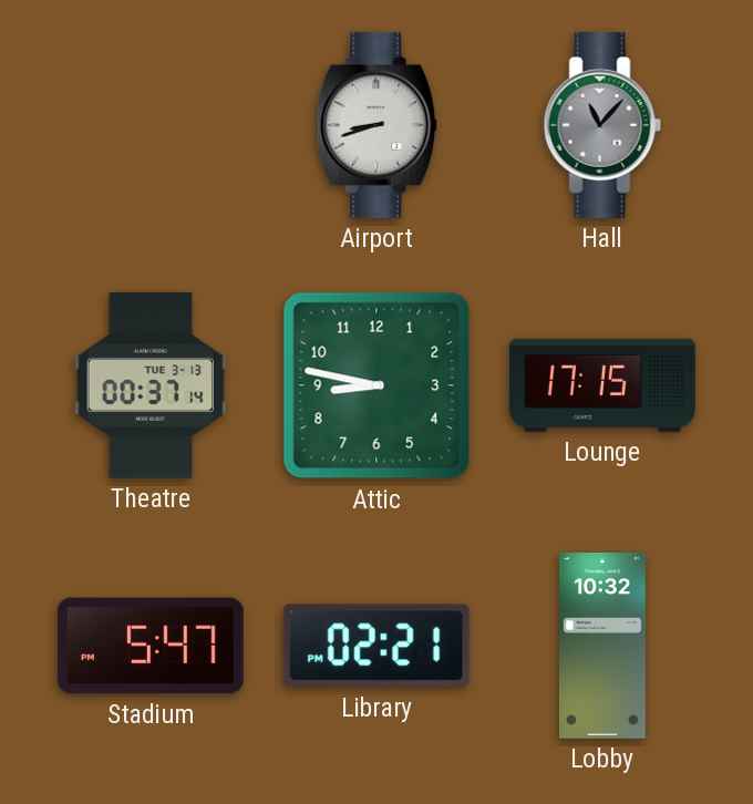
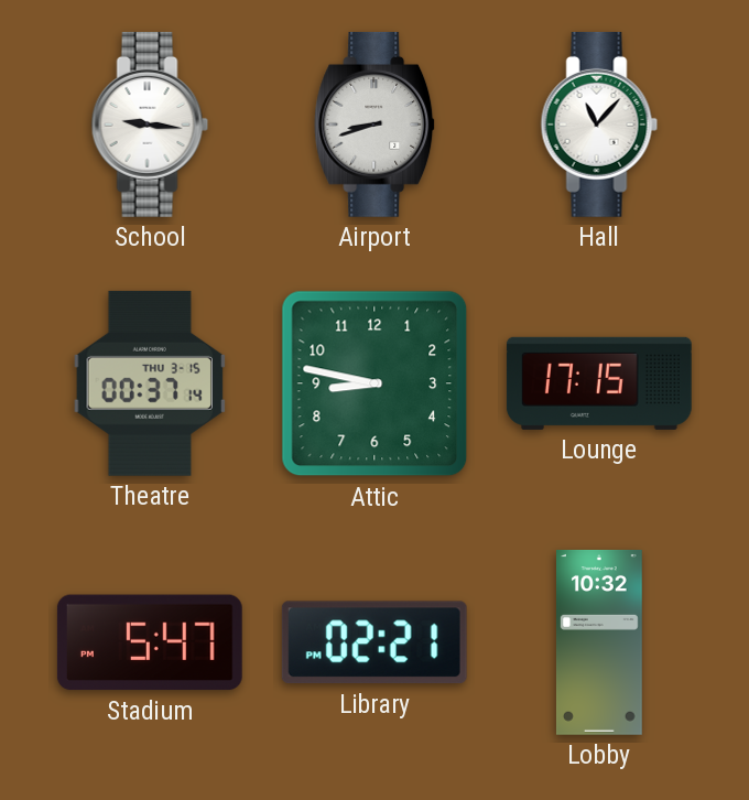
School: none -> 9:16
Hall dial: grey -> white
Theatre date: TUE 3-13 -> THU 3-15
